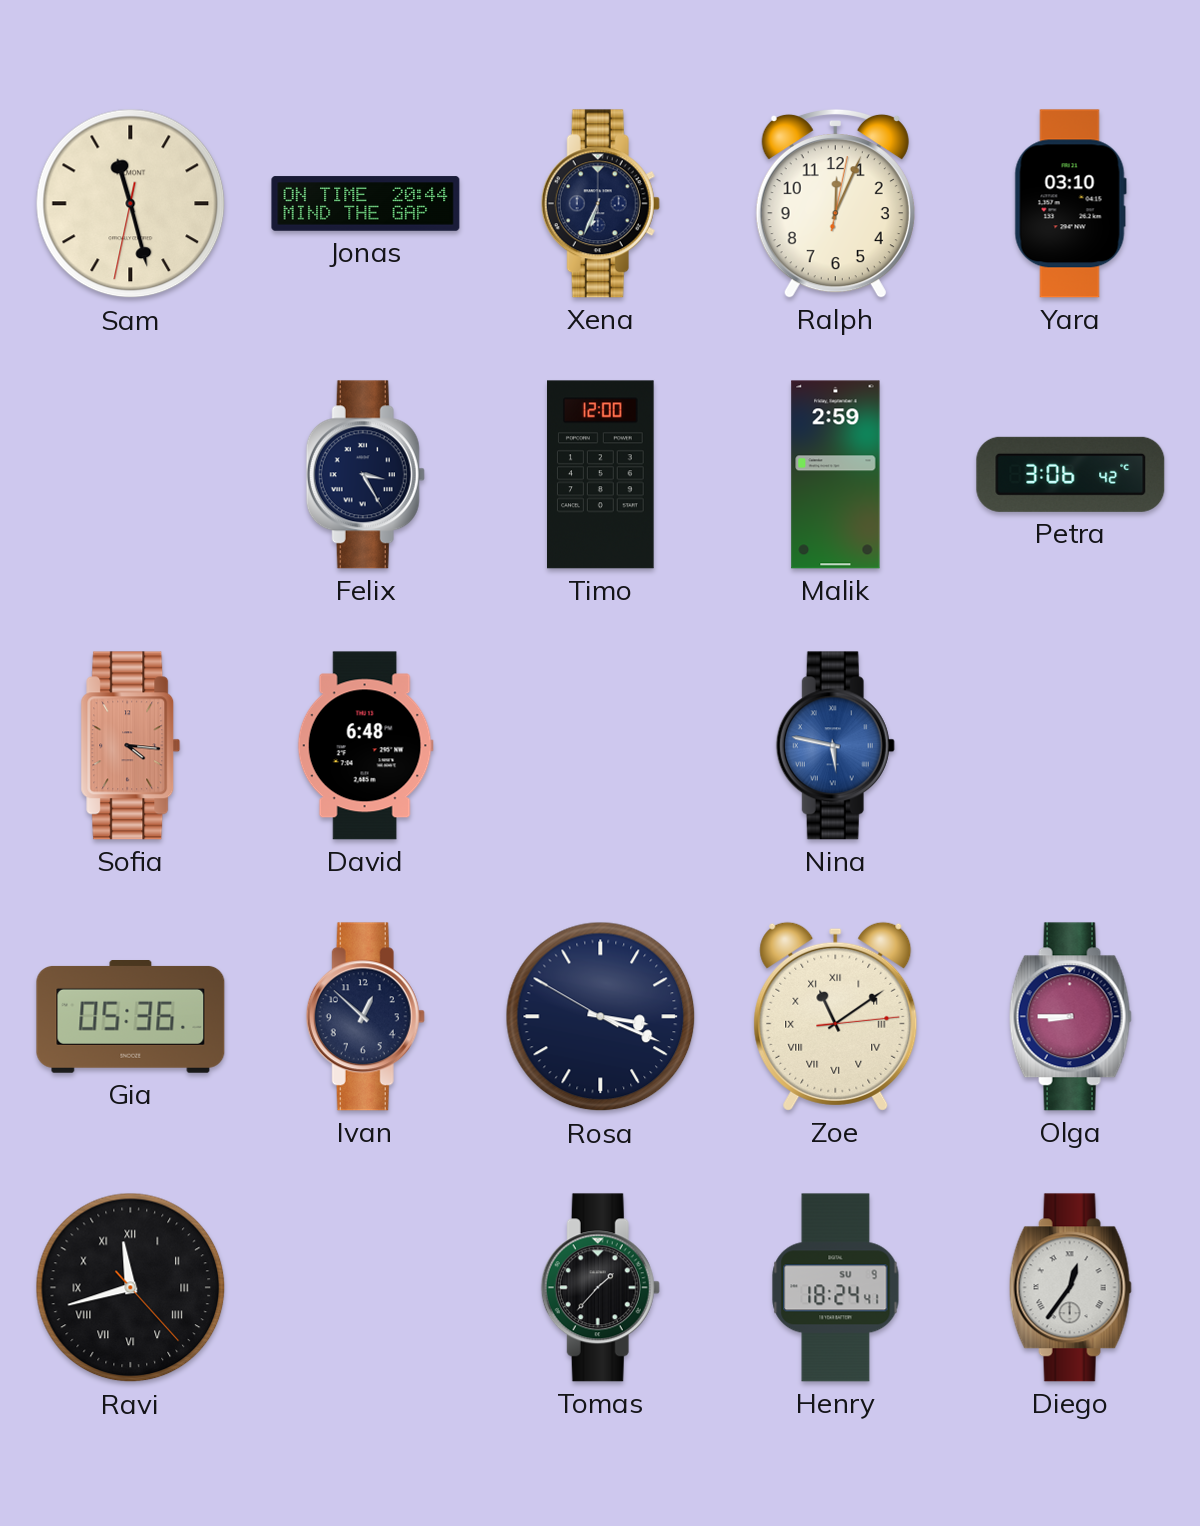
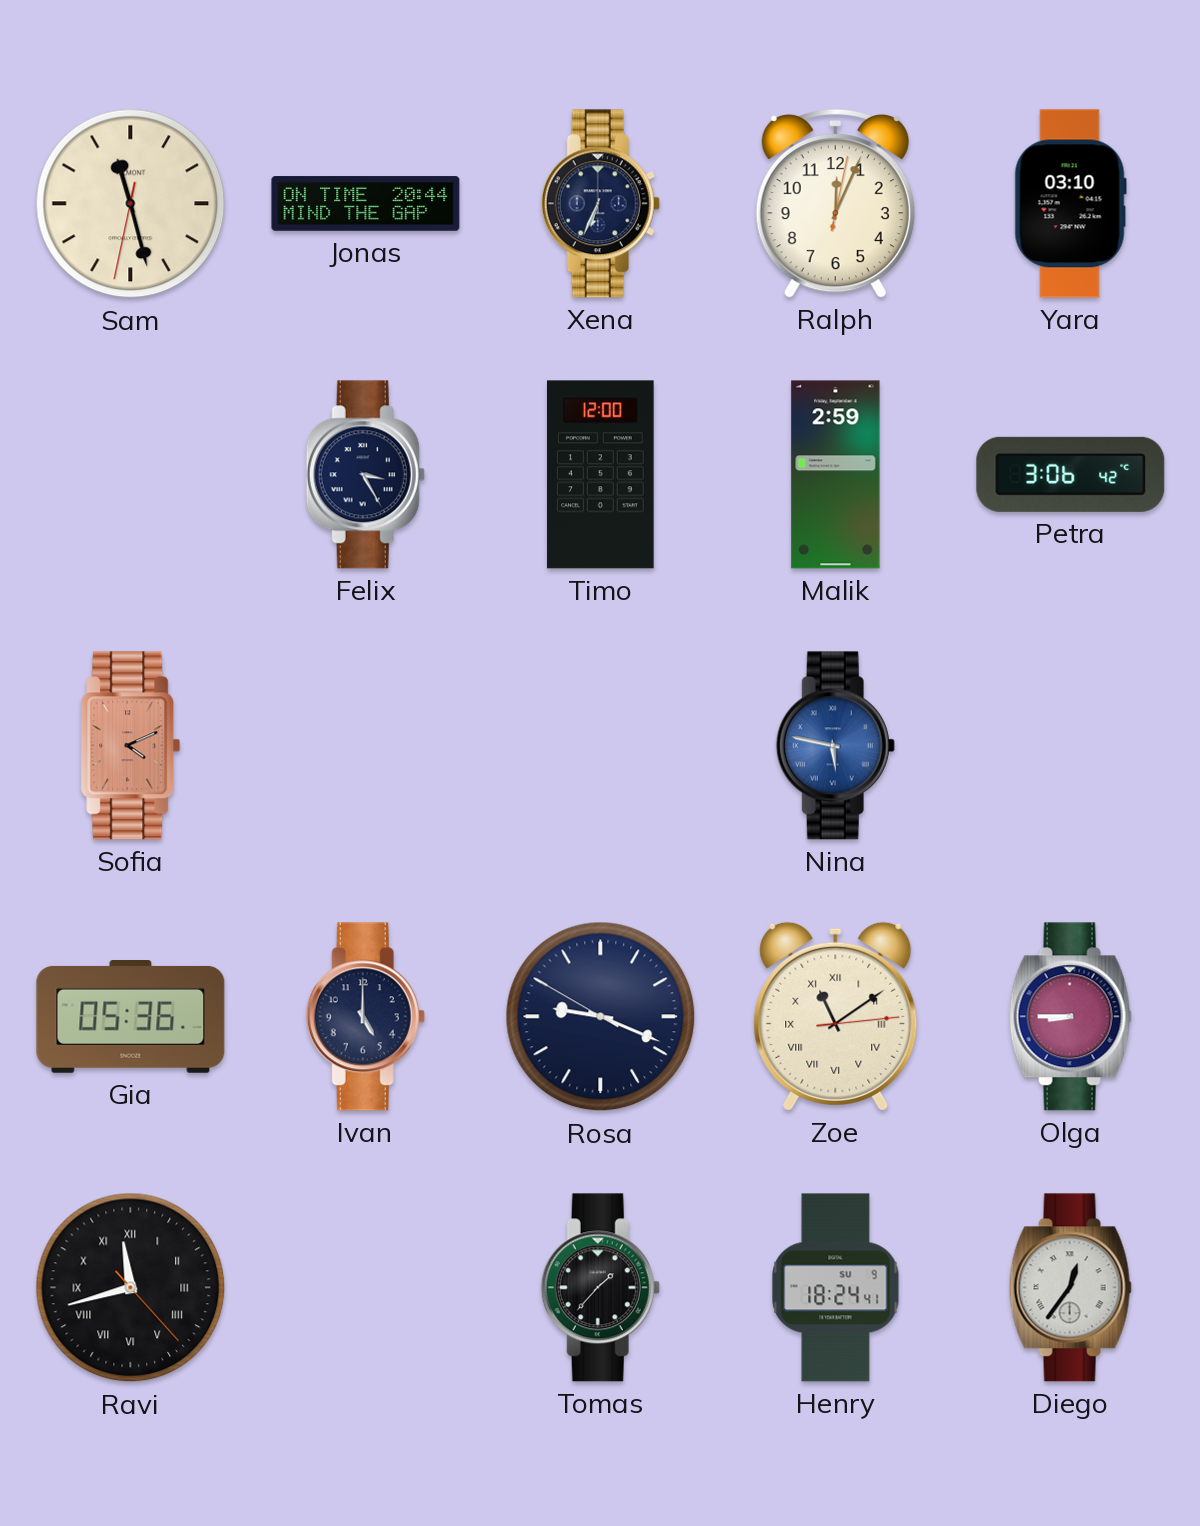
Sofia: 4:16 -> 4:11
David: 6:48 -> none
Ivan: 12:52 -> 5:00
Rosa: 3:18 -> 9:18
